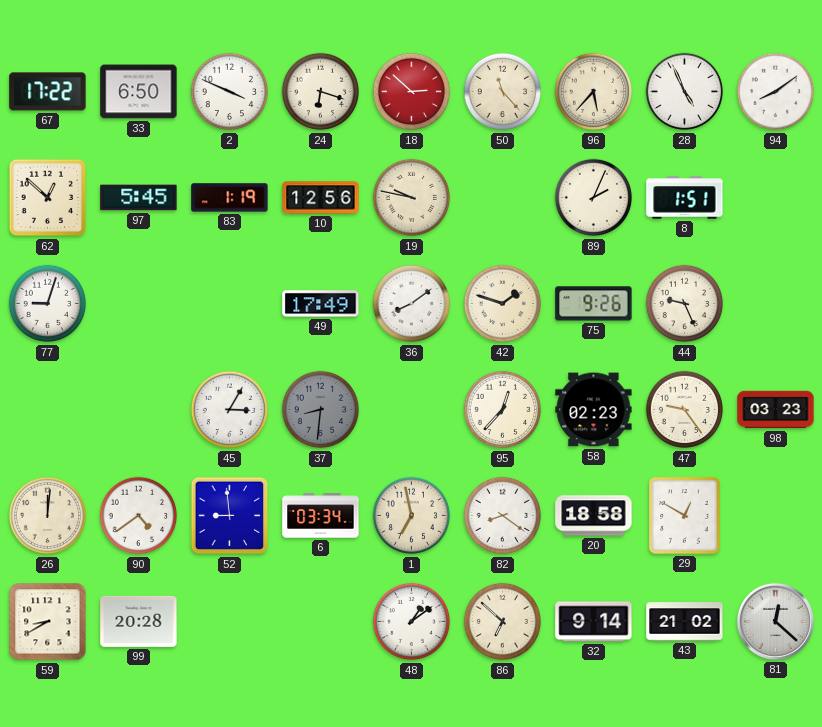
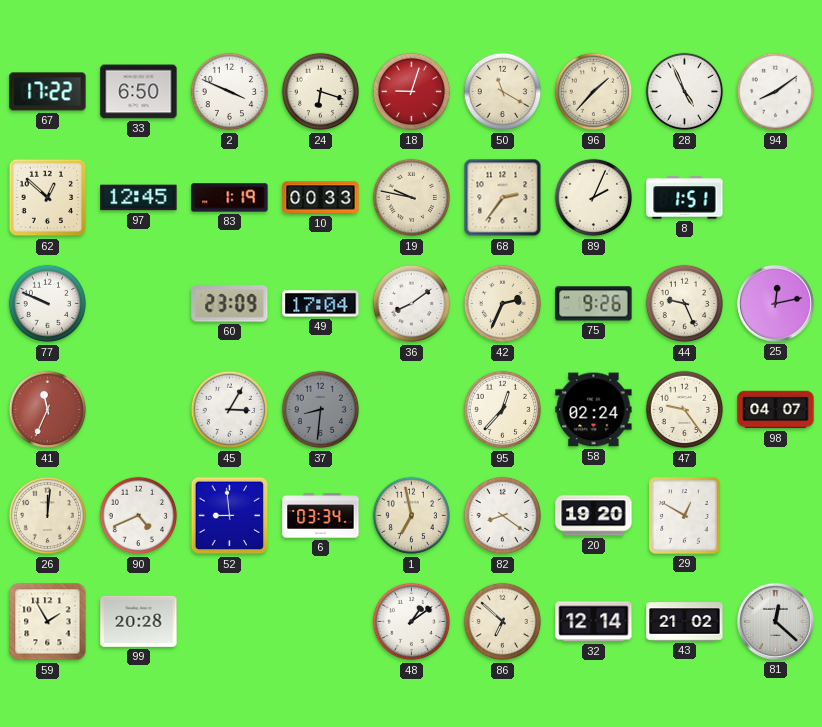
18: 2:52 -> 9:03
50: 11:23 -> 11:20
96: 5:37 -> 1:37
97: 5:45 -> 12:45
10: 12:56 -> 00:33
68: none -> 2:36
77: 9:03 -> 9:49
60: none -> 23:09
49: 17:49 -> 17:04
42: 1:48 -> 2:34
25: none -> 12:13
41: none -> 11:34
58: 02:23 -> 02:24
98: 03:23 -> 04:07
90: 4:39 -> 4:41
20: 18:58 -> 19:20
59: 8:40 -> 1:55
32: 9:14 -> 12:14
